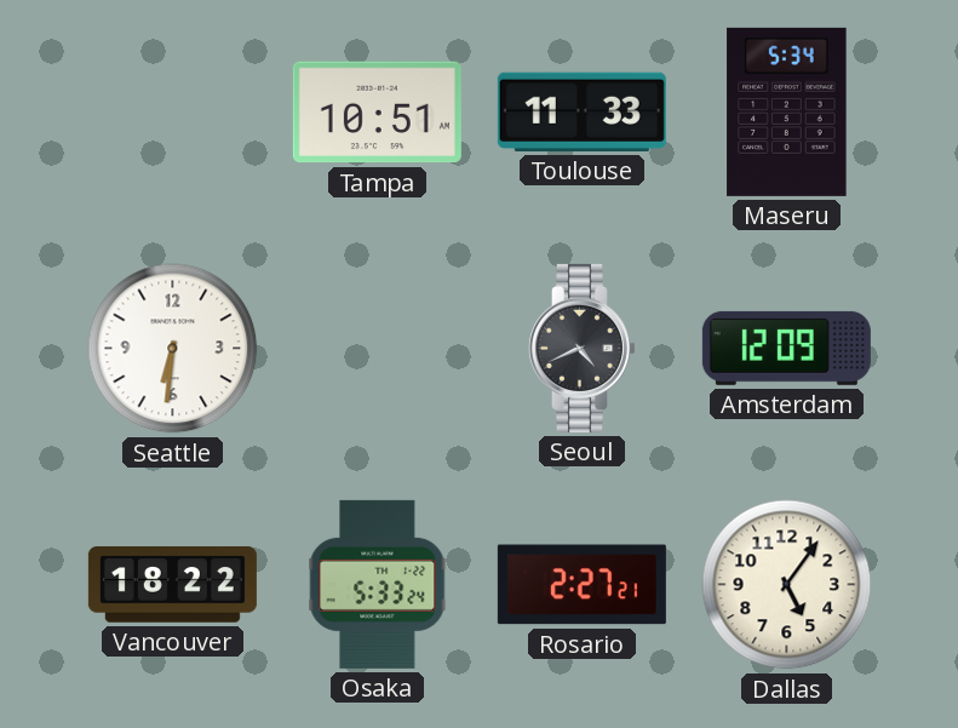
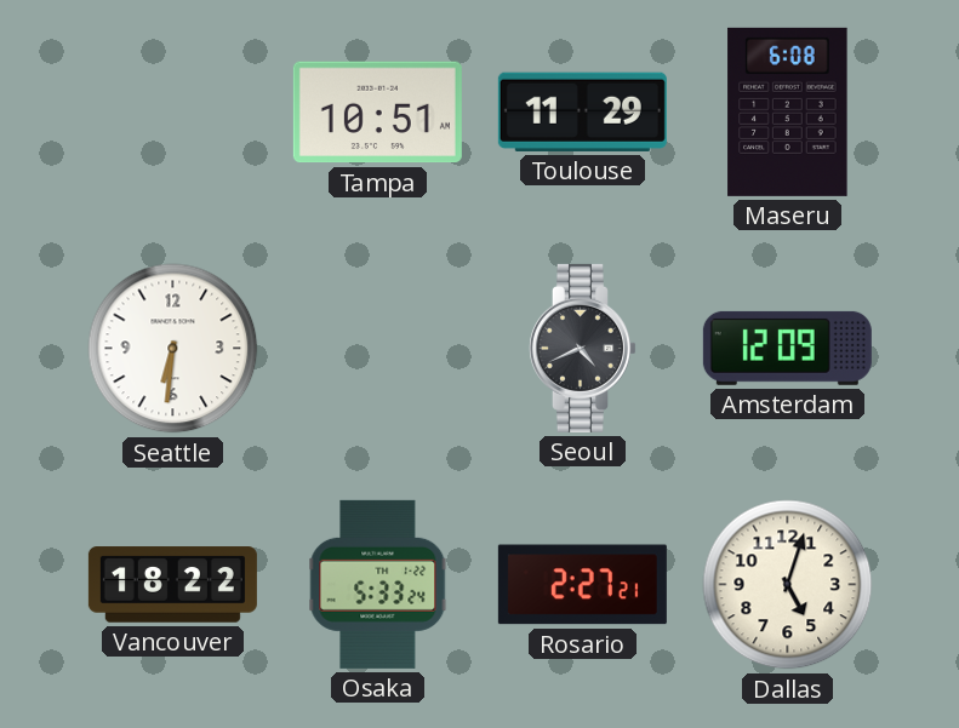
Toulouse: 11:33 -> 11:29
Maseru: 5:34 -> 6:08
Dallas: 5:06 -> 5:03
